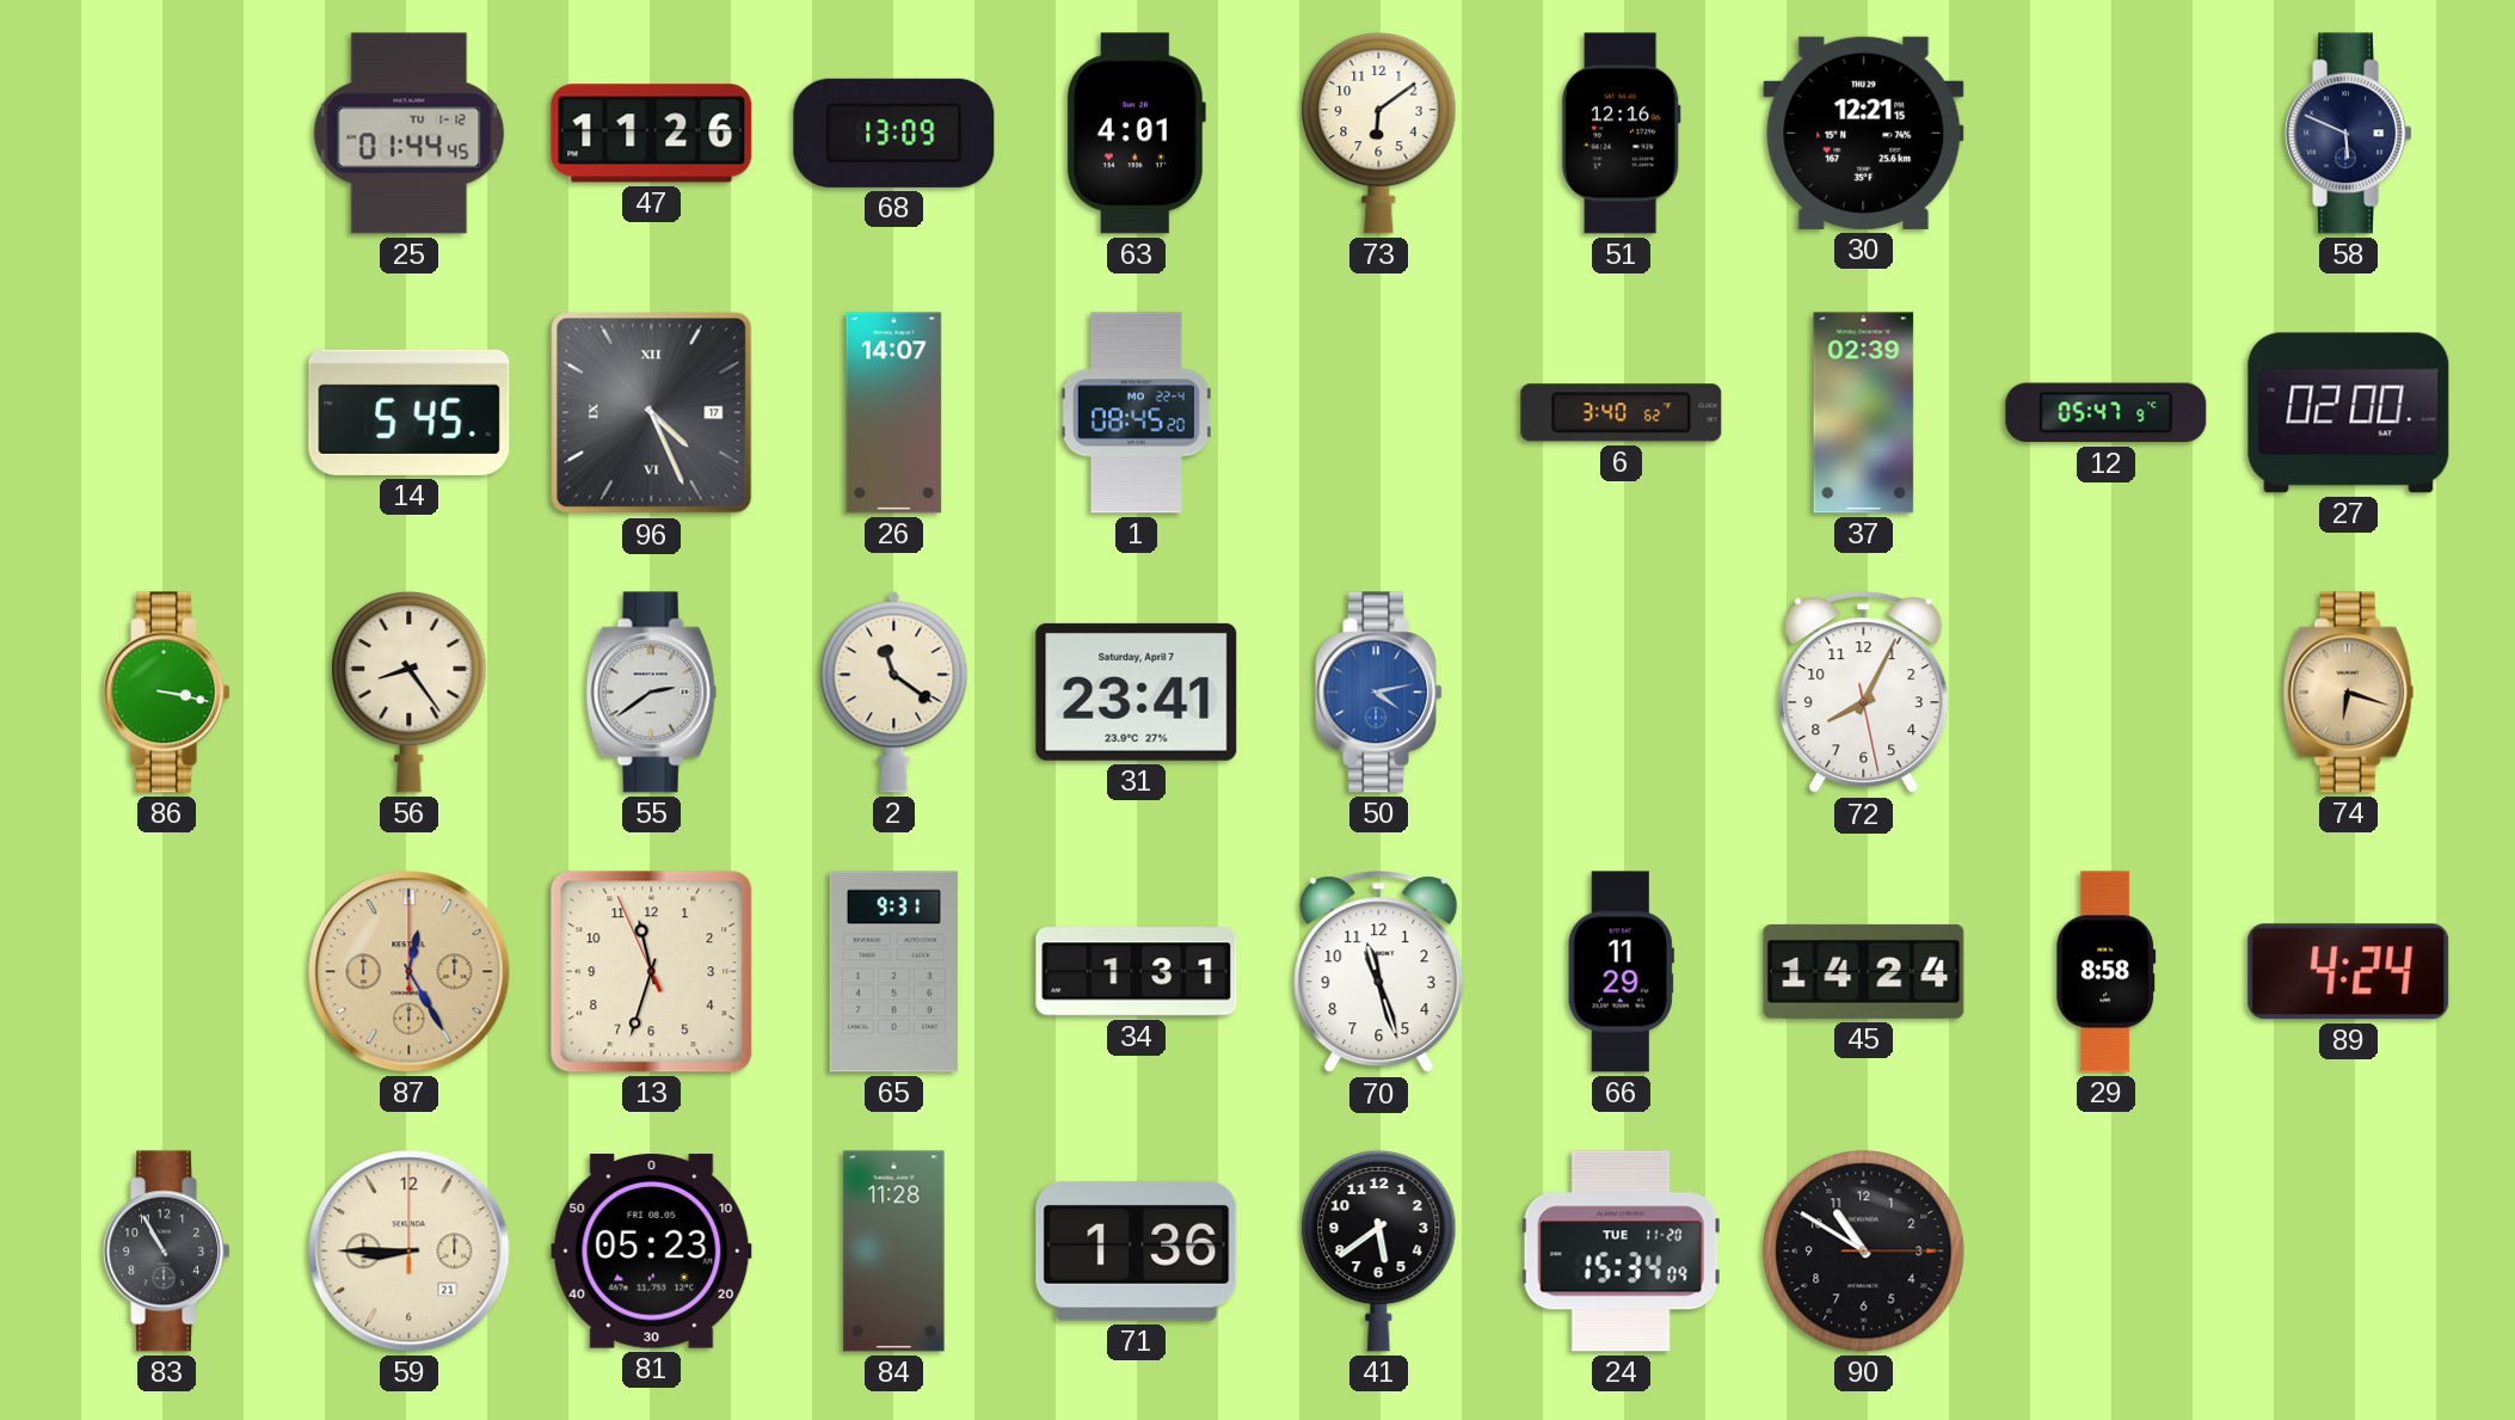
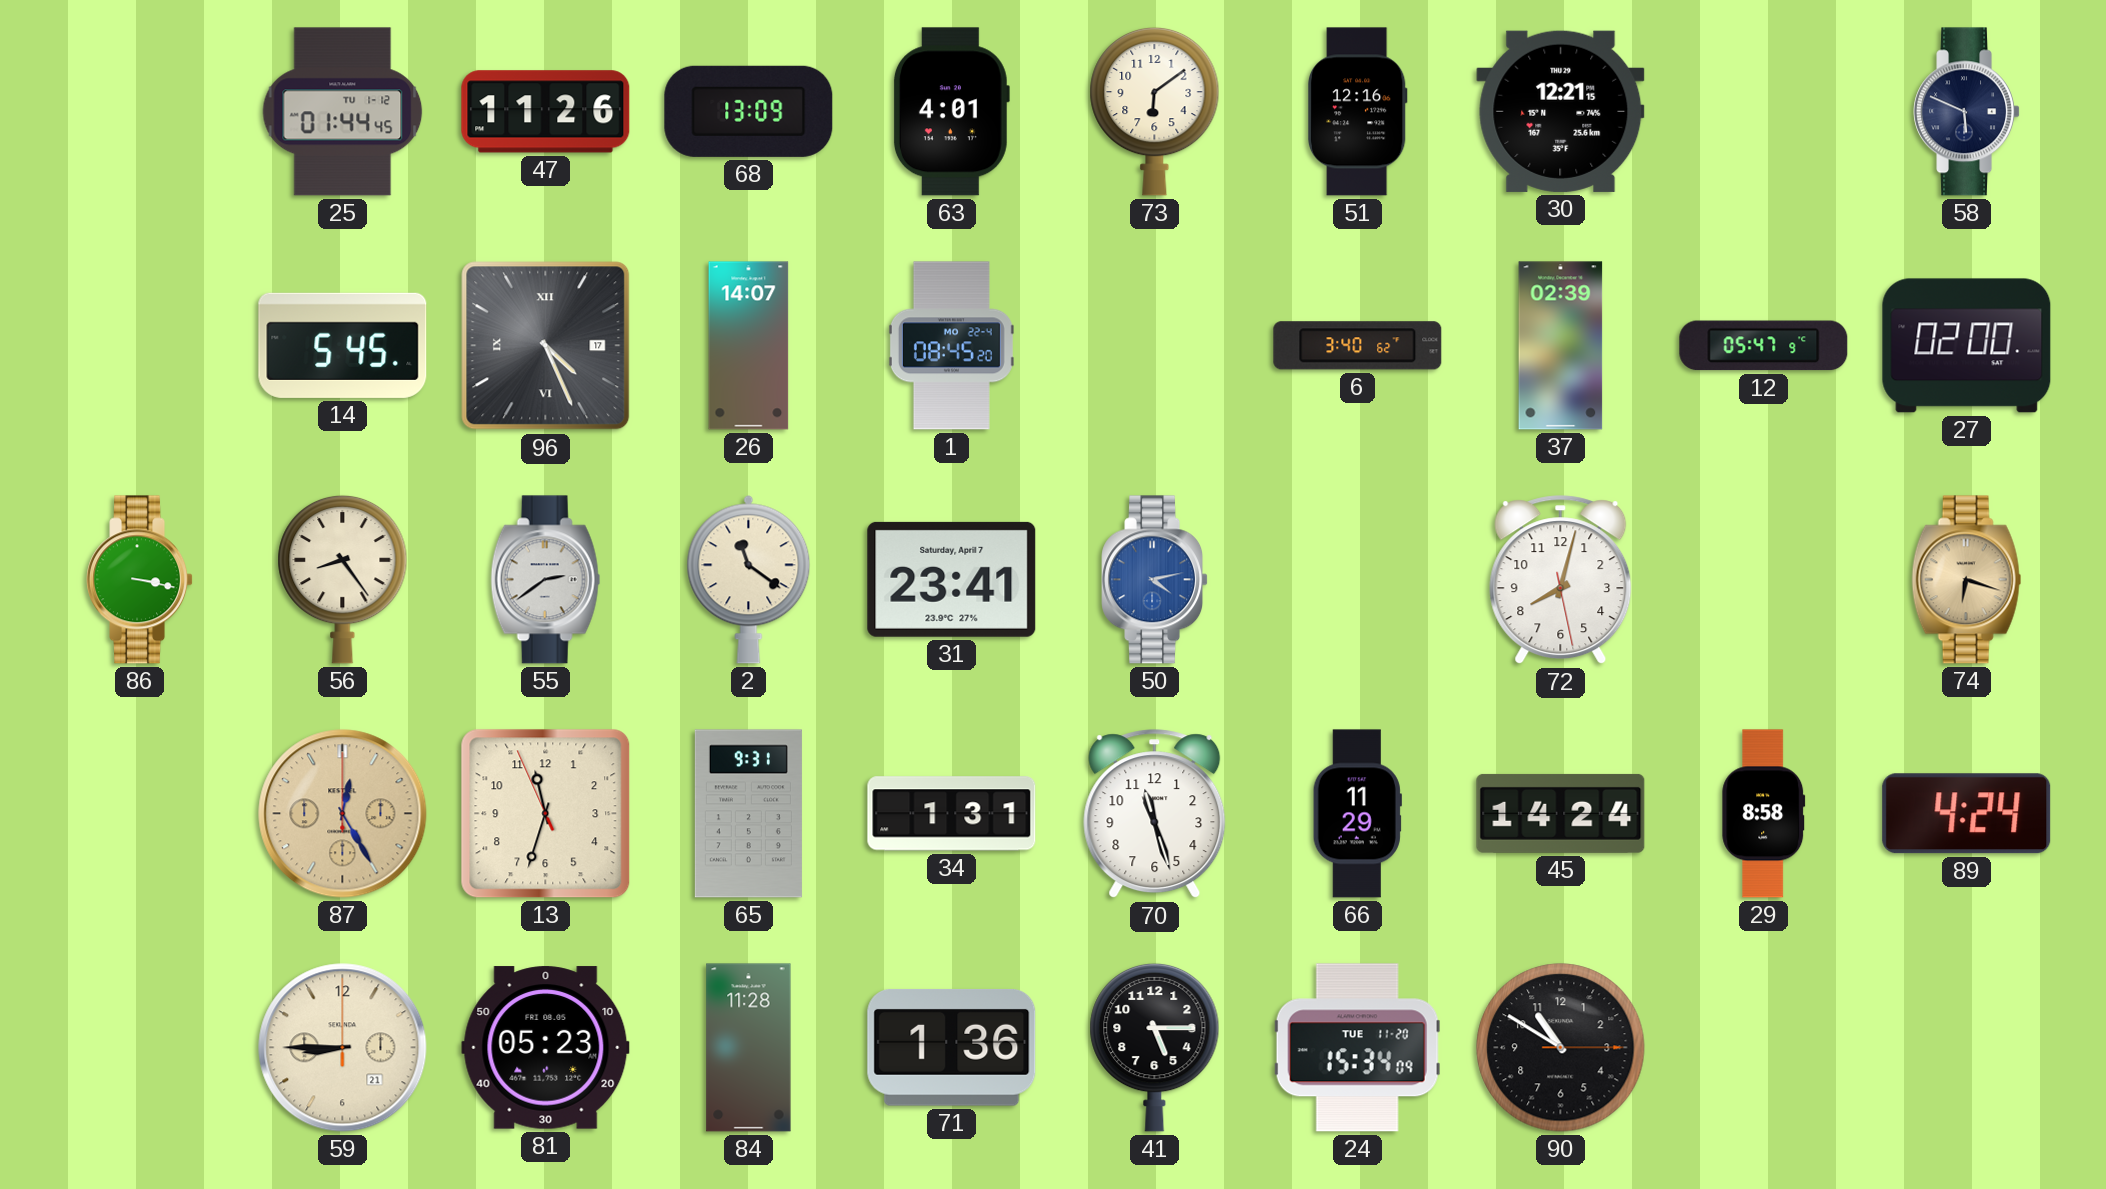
72: 8:04 -> 8:02
83: 10:55 -> none
41: 5:39 -> 5:15
